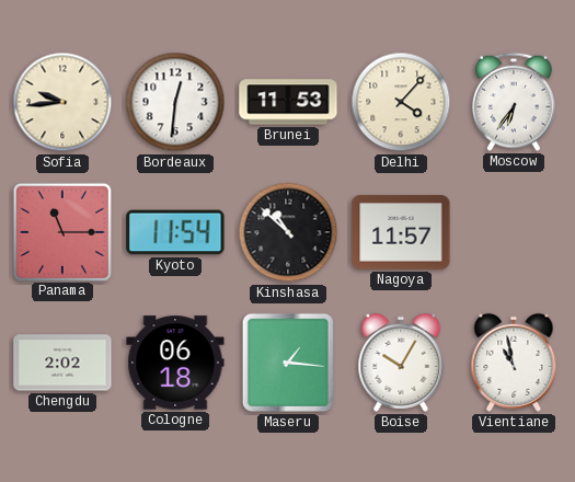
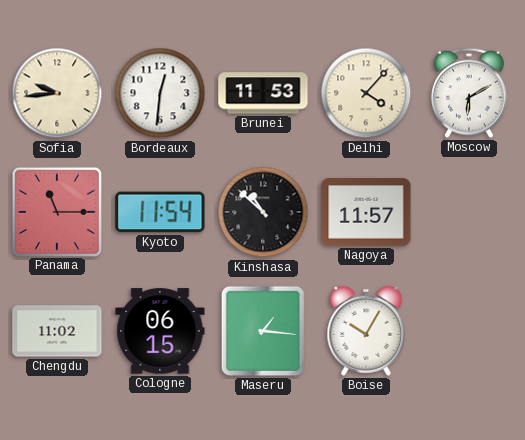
Moscow: 6:36 -> 6:10
Chengdu: 2:02 -> 11:02
Cologne: 06:18 -> 06:15
Vientiane: 10:58 -> none
